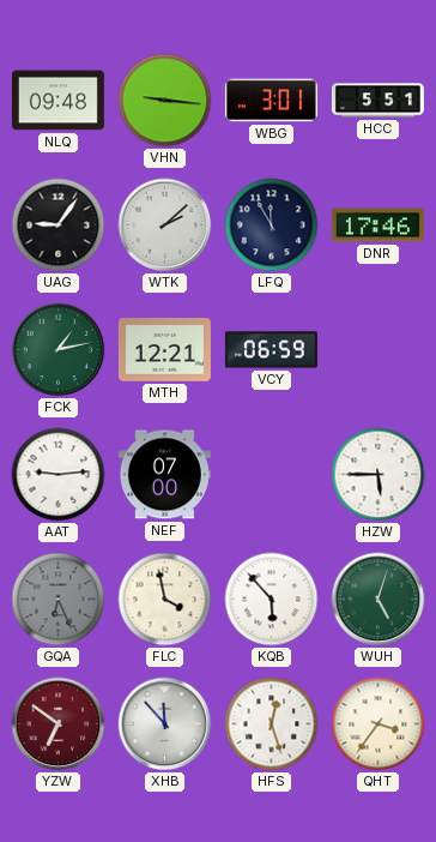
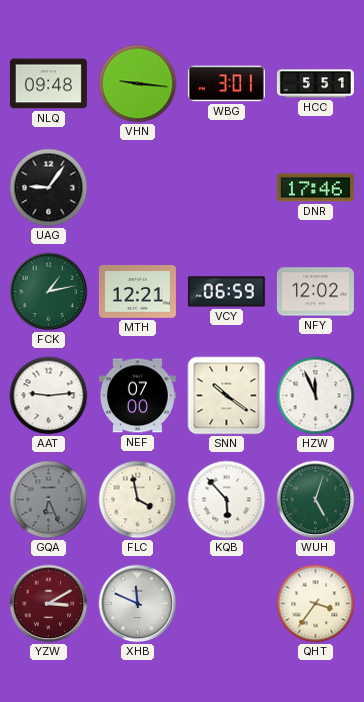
WTK: 2:08 -> none
LFQ: 11:55 -> none
NFY: none -> 12:02
SNN: none -> 10:21
HZW: 5:45 -> 11:56
YZW: 6:51 -> 3:10
XHB: 11:53 -> 11:49
HFS: 12:27 -> none
